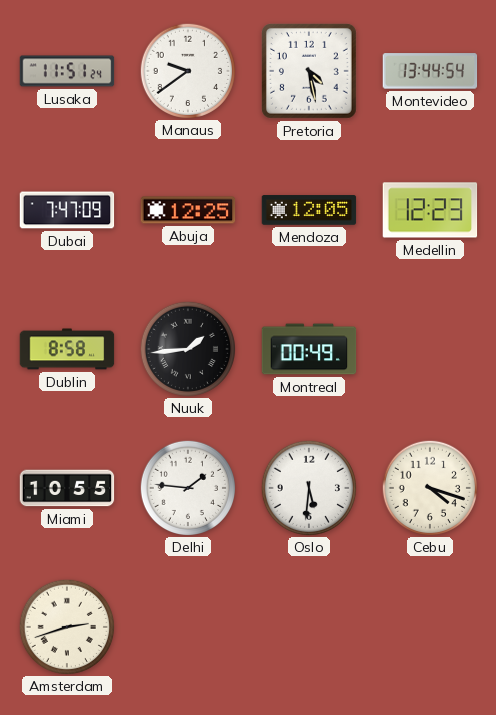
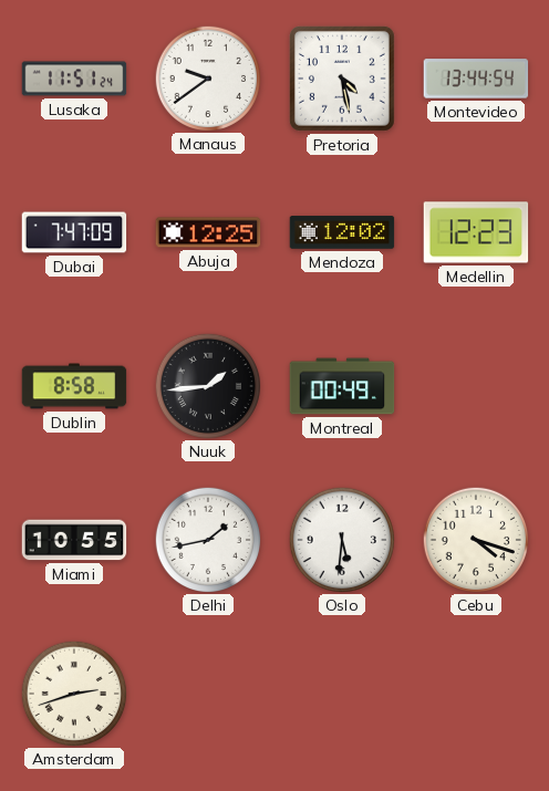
Mendoza: 12:05 -> 12:02
Delhi: 1:46 -> 1:43
